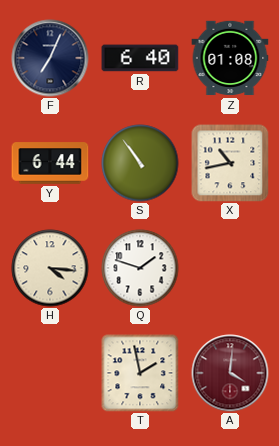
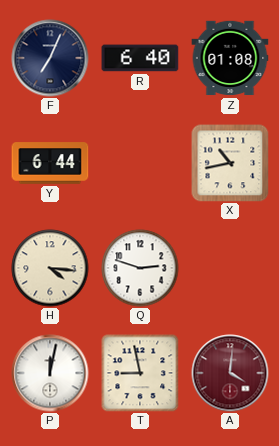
S: 10:54 -> none
Q: 1:48 -> 2:48
P: none -> 12:02
T: 1:58 -> 8:58
